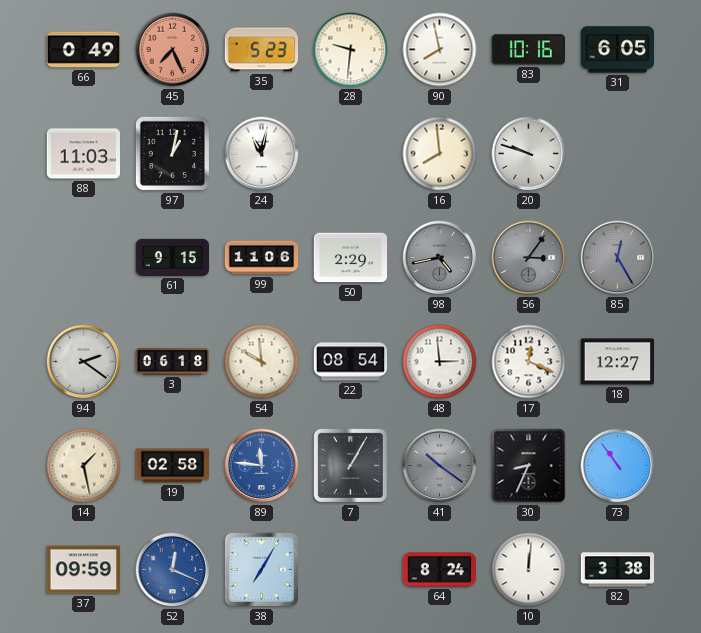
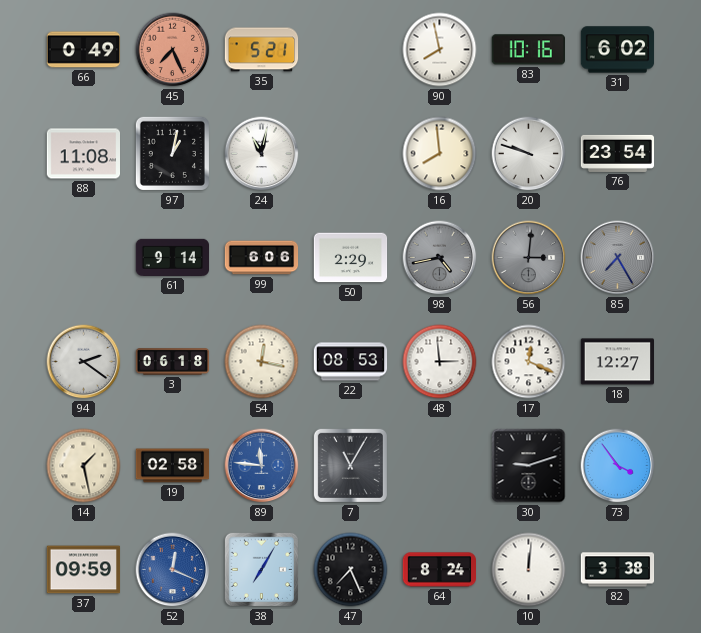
35: 5:23 -> 5:21
28: 9:31 -> none
31: 6:05 -> 6:02
88: 11:03 -> 11:08
76: none -> 23:54
61: 9:15 -> 9:14
99: 11:06 -> 6:06
56: 3:06 -> 3:01
85: 12:25 -> 7:25
54: 9:59 -> 12:17
22: 08:54 -> 08:53
7: 1:05 -> 11:05
41: 10:21 -> none
30: 8:34 -> 9:12
73: 10:54 -> 3:54
47: none -> 7:26
